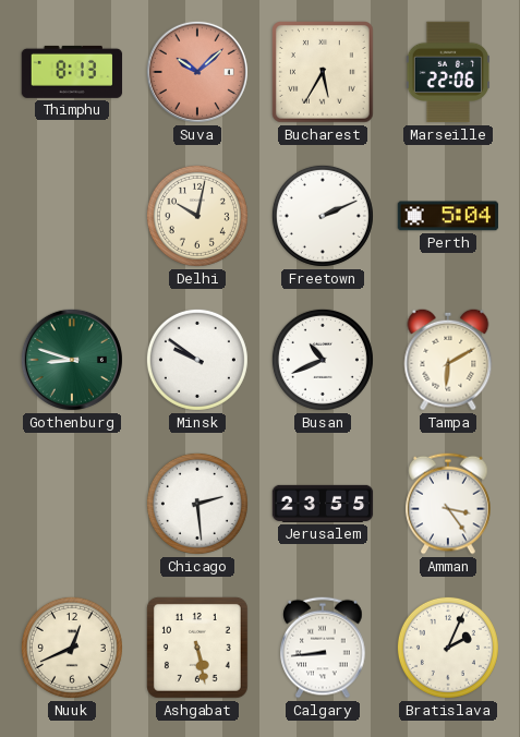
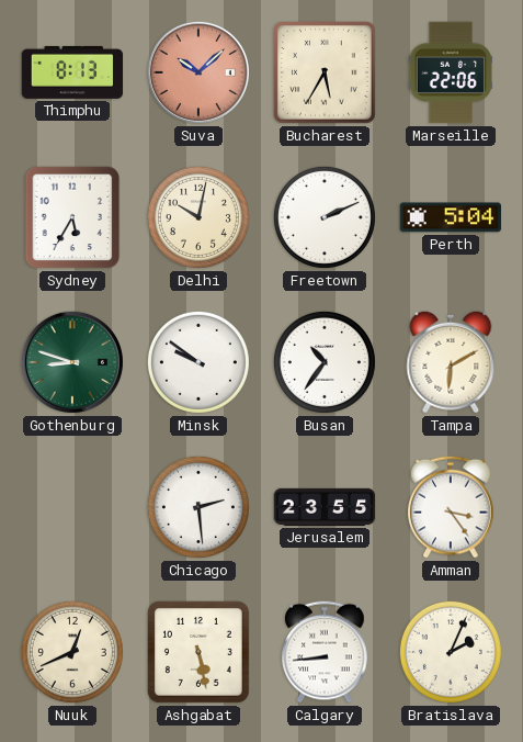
Sydney: none -> 5:35
Busan: 10:41 -> 10:36
